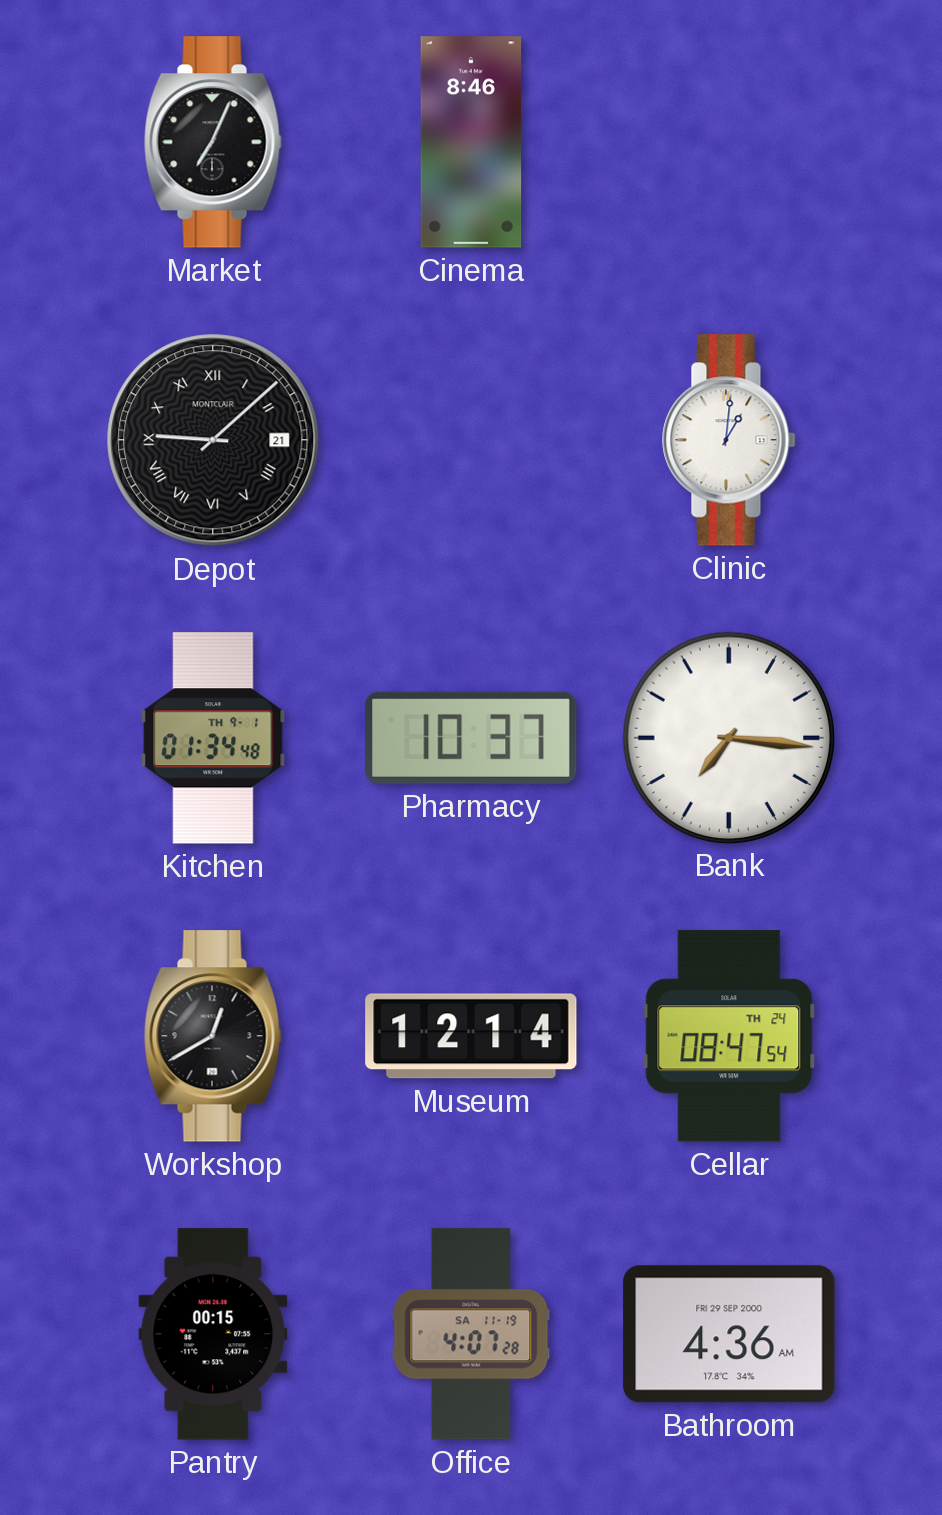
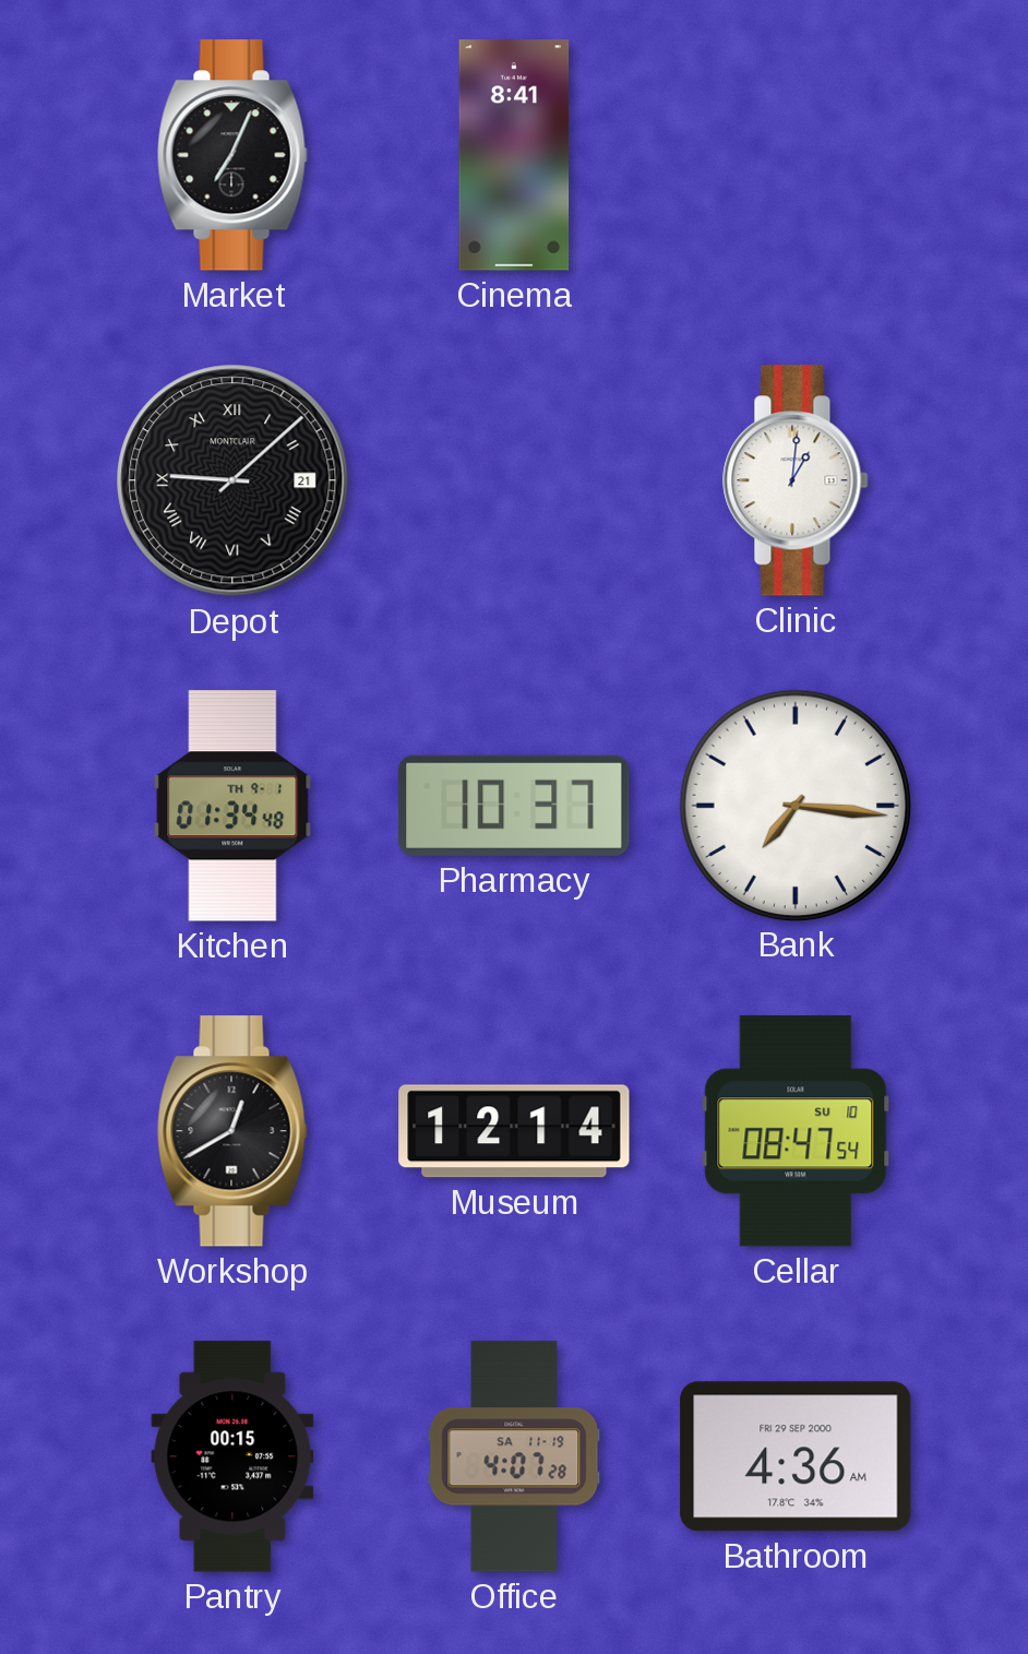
Cinema: 8:46 -> 8:41
Cellar date: TH 24 -> SU 10
